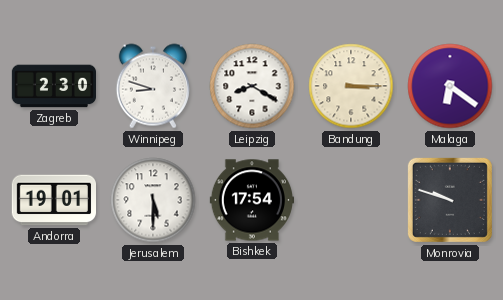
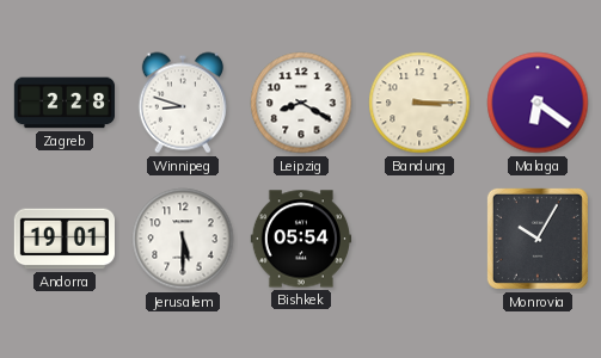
Zagreb: 2:30 -> 2:28
Bishkek: 17:54 -> 05:54
Monrovia: 9:48 -> 10:05
